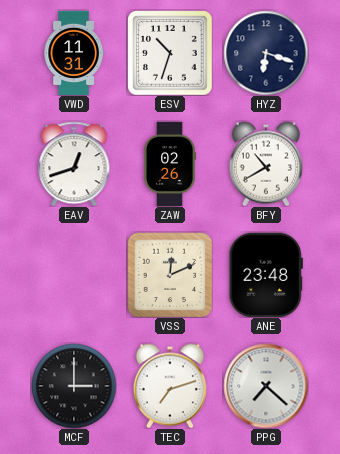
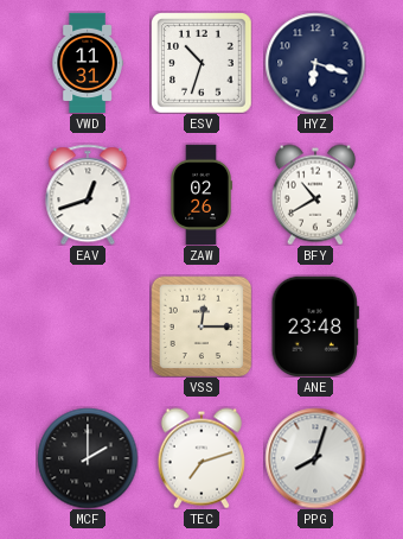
VSS: 12:11 -> 12:15
MCF: 3:00 -> 2:00
PPG: 7:22 -> 8:03
